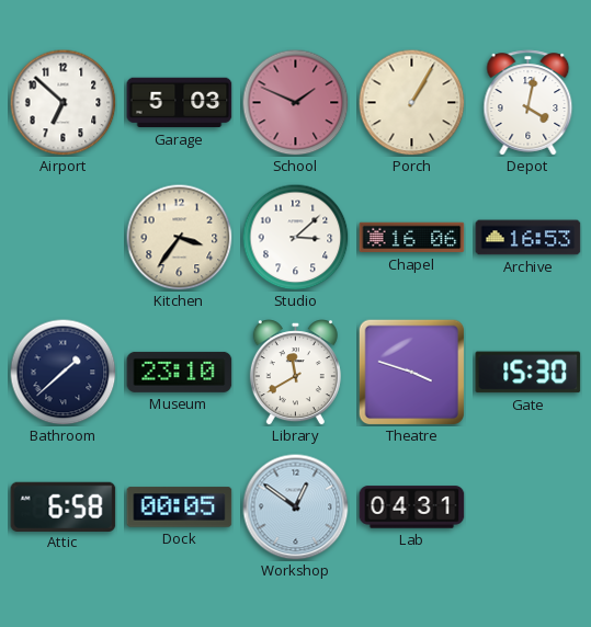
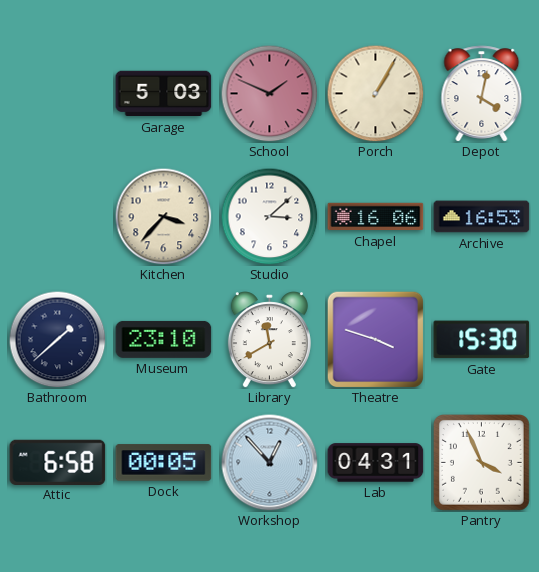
Airport: 6:52 -> none
Kitchen: 3:36 -> 3:37
Workshop: 12:51 -> 12:53
Pantry: none -> 3:56
